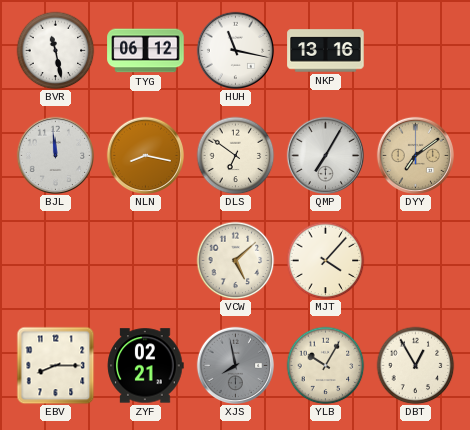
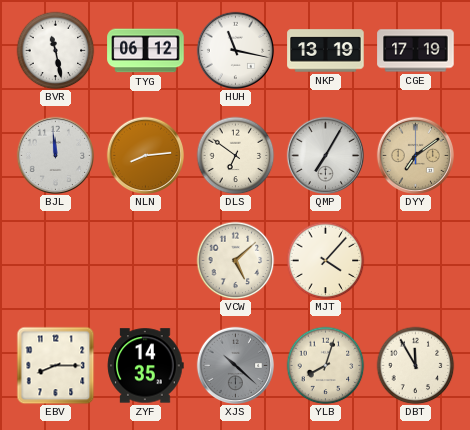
NKP: 13:16 -> 13:19
CGE: none -> 17:19
NLN: 8:17 -> 8:14
ZYF: 02:21 -> 14:35
XJS: 7:58 -> 10:22
YLB: 10:05 -> 8:03
DBT: 12:55 -> 11:55
